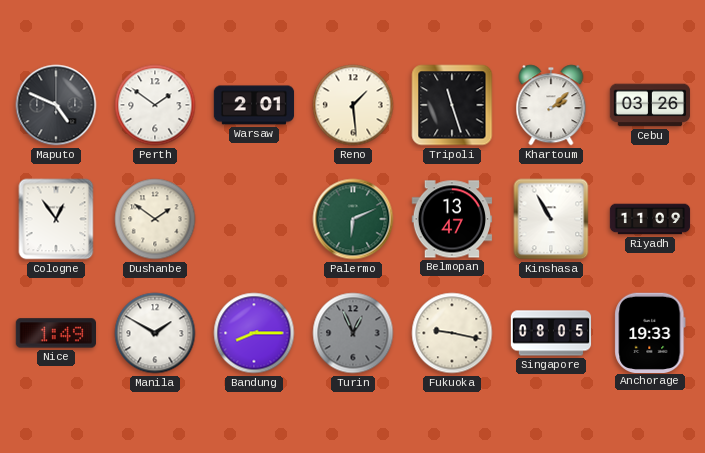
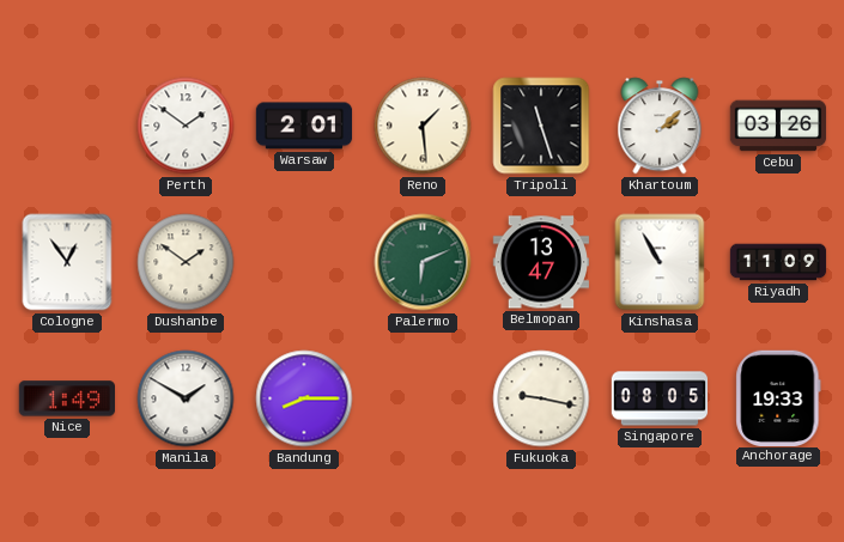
Maputo: 4:49 -> none
Turin: 12:56 -> none
